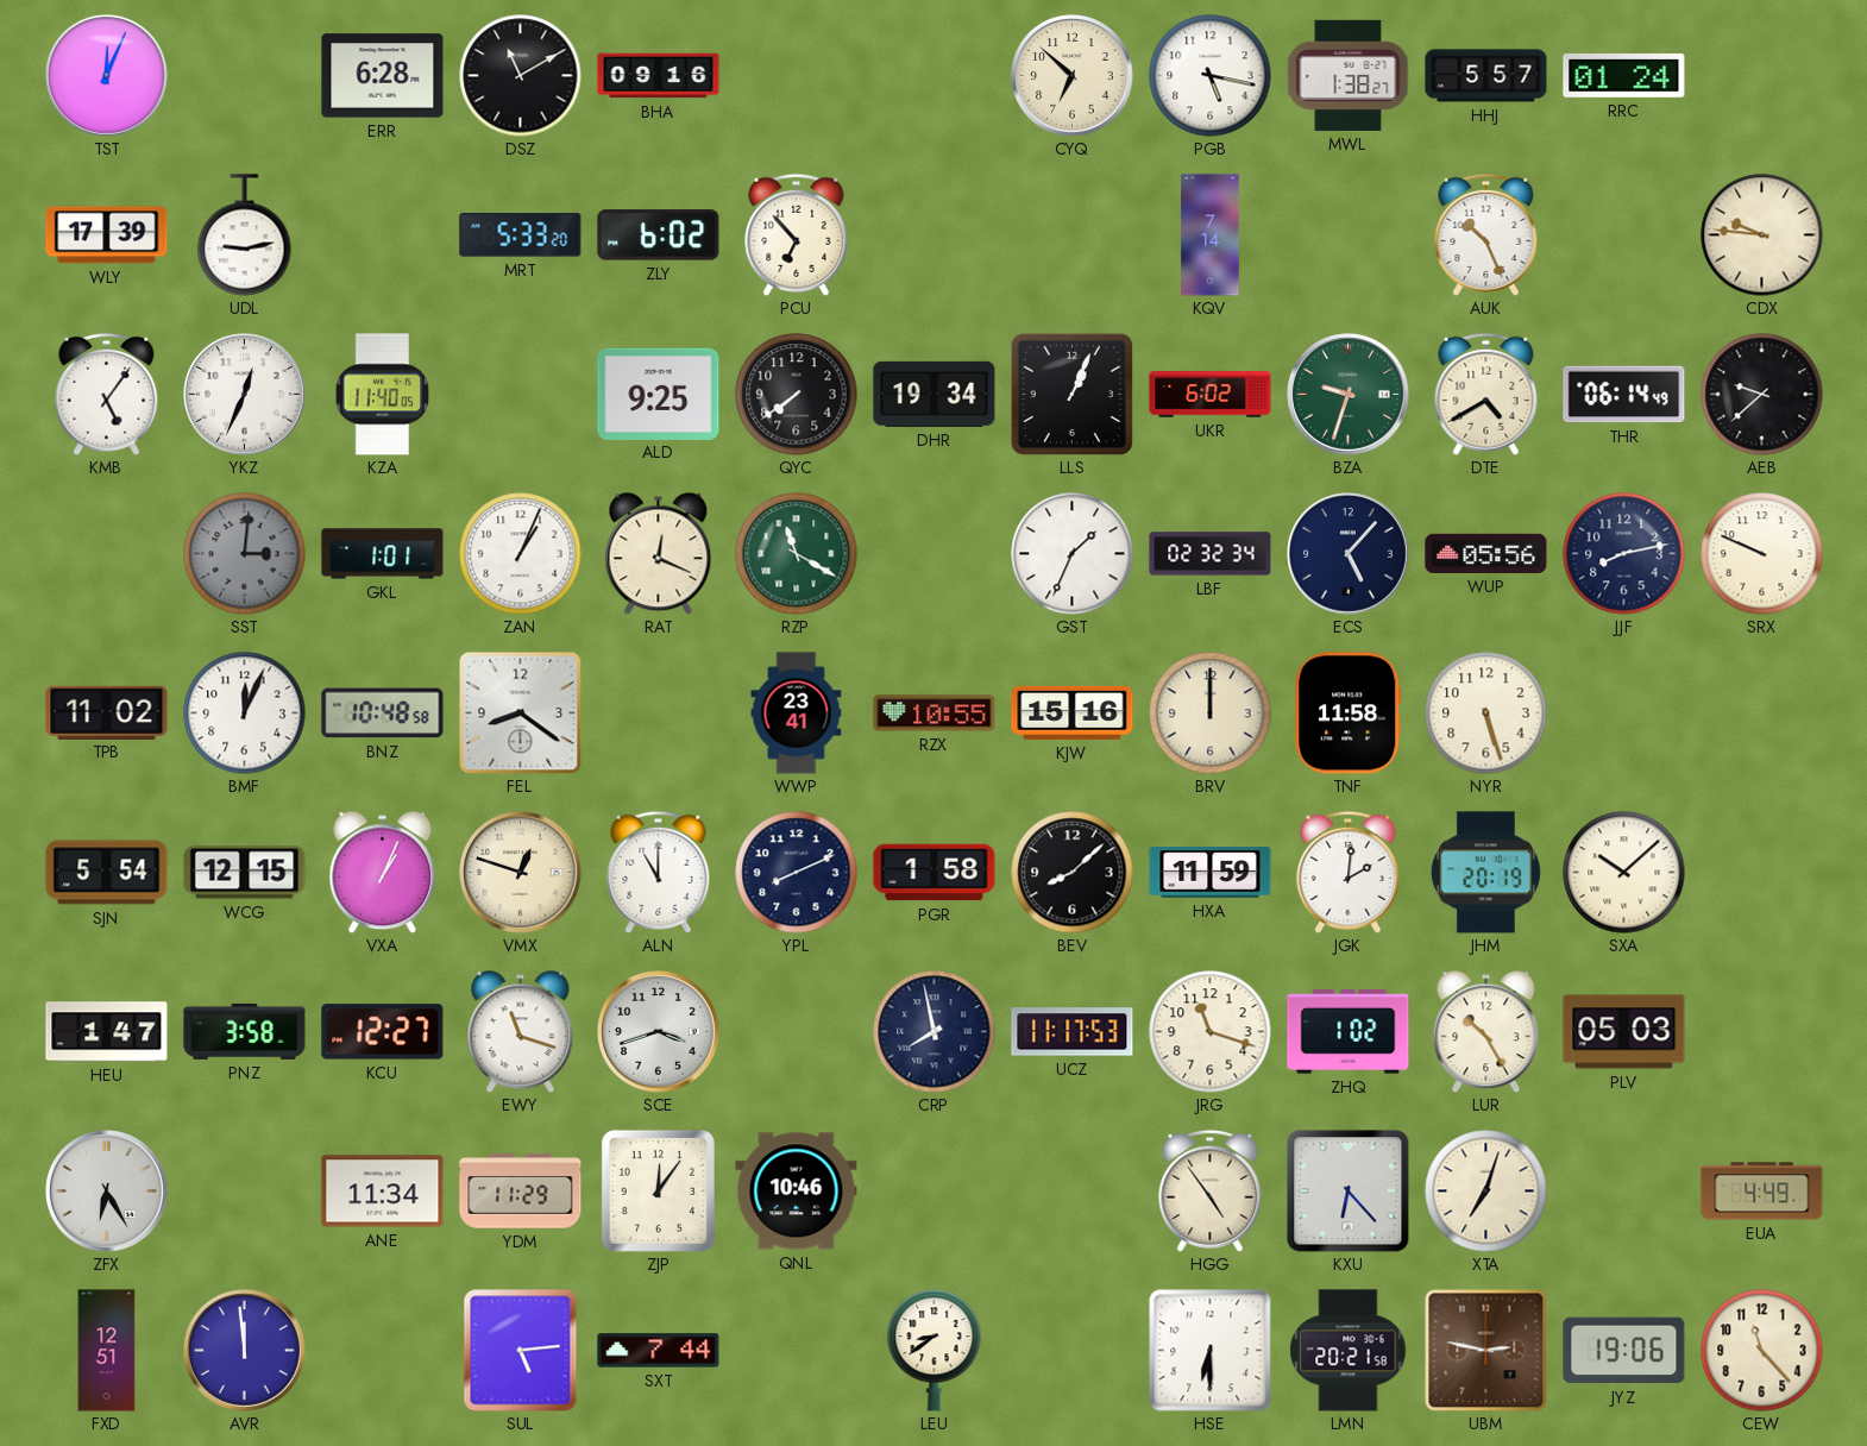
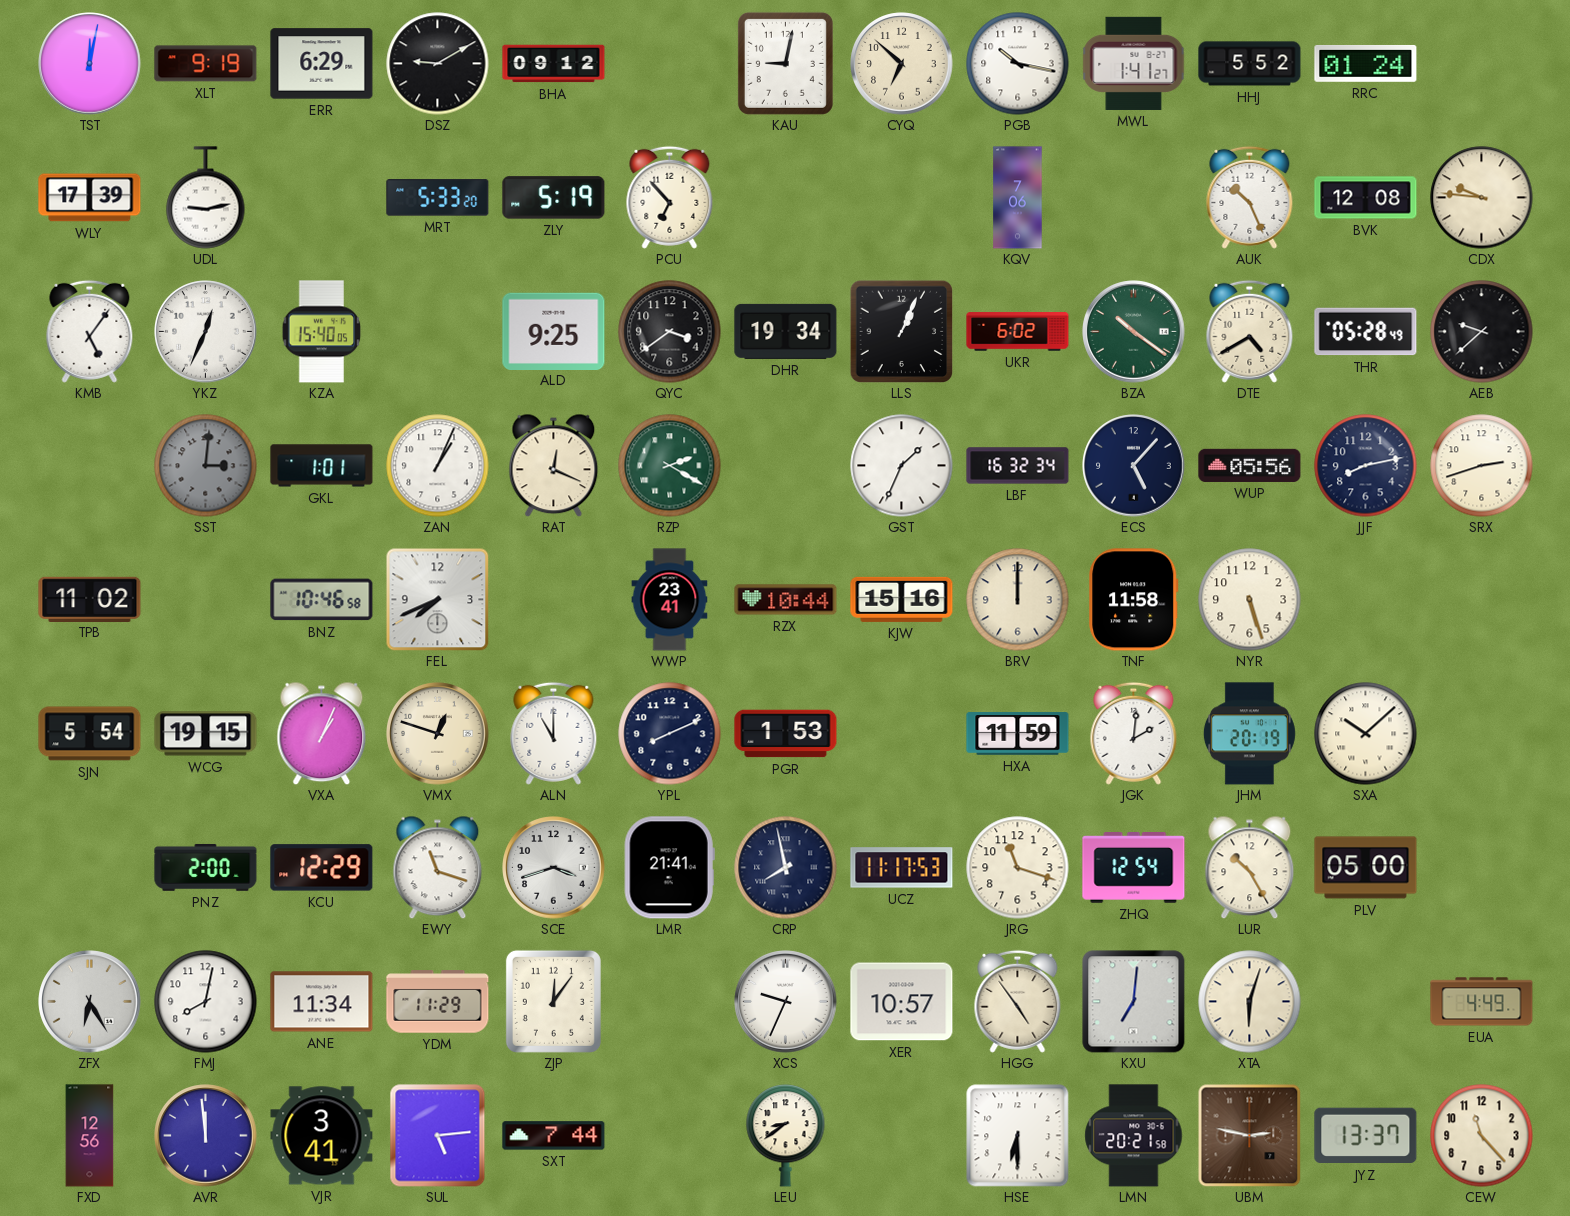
TST: 12:04 -> 12:02
XLT: none -> 9:19
ERR: 6:28 -> 6:29
DSZ: 11:10 -> 9:10
BHA: 09:16 -> 09:12
KAU: none -> 9:02
PGB: 5:17 -> 10:17
MWL: 1:38 -> 1:41
HHJ: 5:57 -> 5:52
ZLY: 6:02 -> 5:19
KQV: 7:14 -> 7:06
BVK: none -> 12:08
KZA: 11:40 -> 15:40
QYC: 7:39 -> 3:39
BZA: 9:33 -> 10:21
THR: 06:14 -> 05:28
RZP: 11:20 -> 2:20
LBF: 02:32 -> 16:32
SRX: 9:49 -> 2:42
BMF: 12:04 -> none
BNZ: 10:48 -> 10:46
FEL: 8:21 -> 7:41
RZX: 10:55 -> 10:44
WCG: 12:15 -> 19:15
PGR: 1:58 -> 1:53
BEV: 8:08 -> none
HEU: 1:47 -> none
PNZ: 3:58 -> 2:00
KCU: 12:27 -> 12:29
LMR: none -> 21:41
ZHQ: 1:02 -> 12:54
PLV: 05:03 -> 05:00
FMJ: none -> 8:02
QNL: 10:46 -> none
XCS: none -> 9:34
XER: none -> 10:57
KXU: 6:23 -> 7:01
XTA: 7:03 -> 6:03
FXD: 12:51 -> 12:56
VJR: none -> 3:41
JYZ: 19:06 -> 13:37
